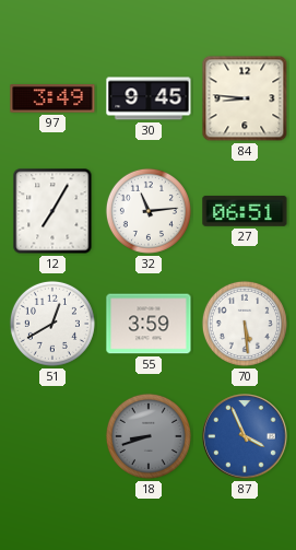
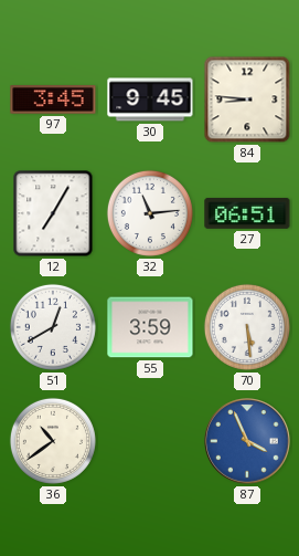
97: 3:49 -> 3:45
36: none -> 10:39
18: 8:42 -> none
